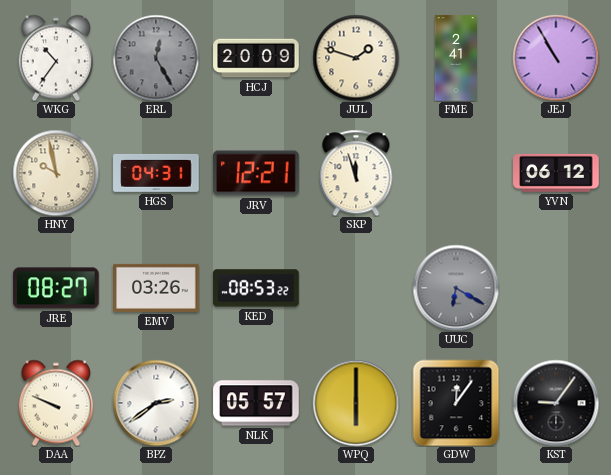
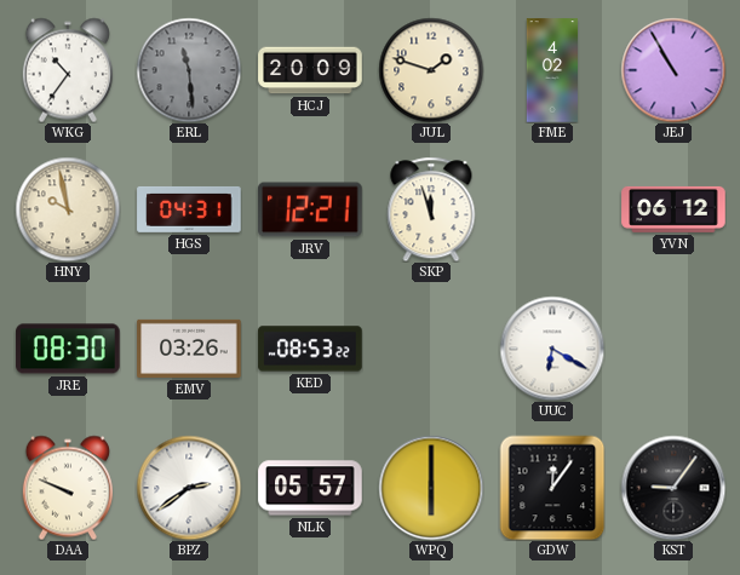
ERL: 12:25 -> 11:29
FME: 2:41 -> 4:02
JRE: 08:27 -> 08:30
UUC dial: grey -> white
